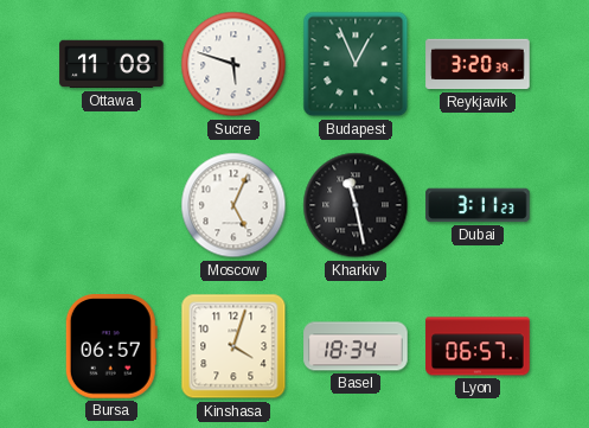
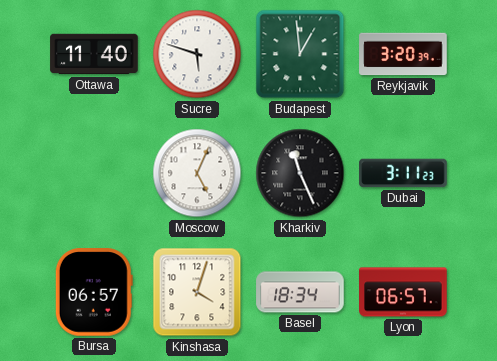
Ottawa: 11:08 -> 11:40
Budapest: 12:56 -> 12:59
Kharkiv: 11:28 -> 11:26
